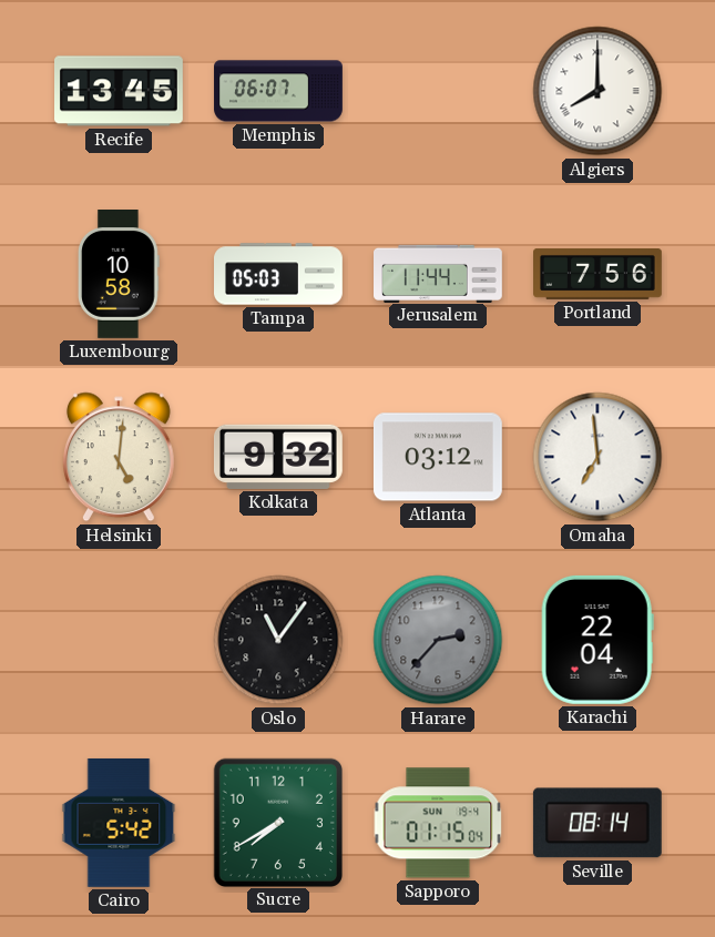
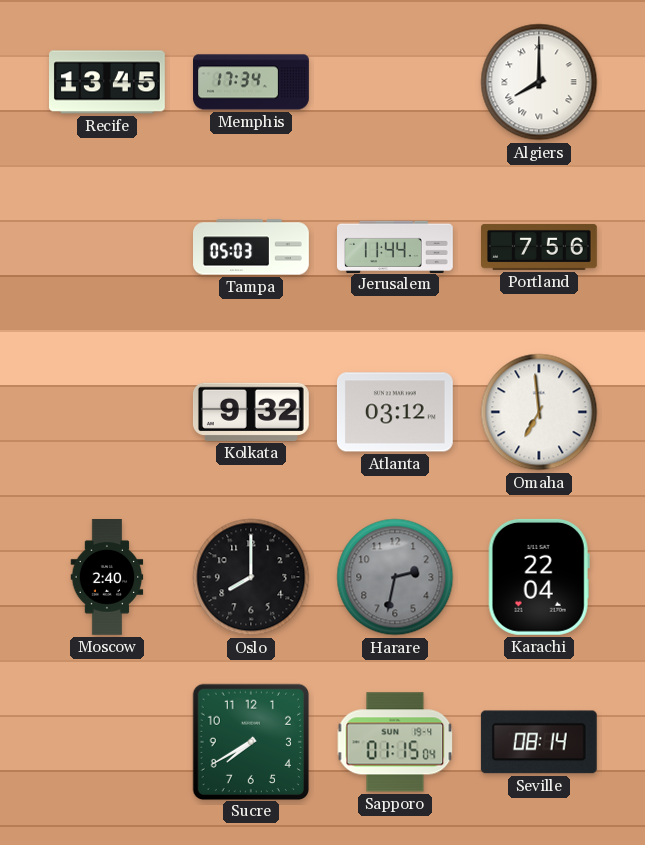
Memphis: 06:07 -> 17:34
Luxembourg: 10:58 -> none
Helsinki: 5:01 -> none
Moscow: none -> 2:40
Oslo: 11:06 -> 8:00
Harare: 2:37 -> 2:32
Cairo: 5:42 -> none
